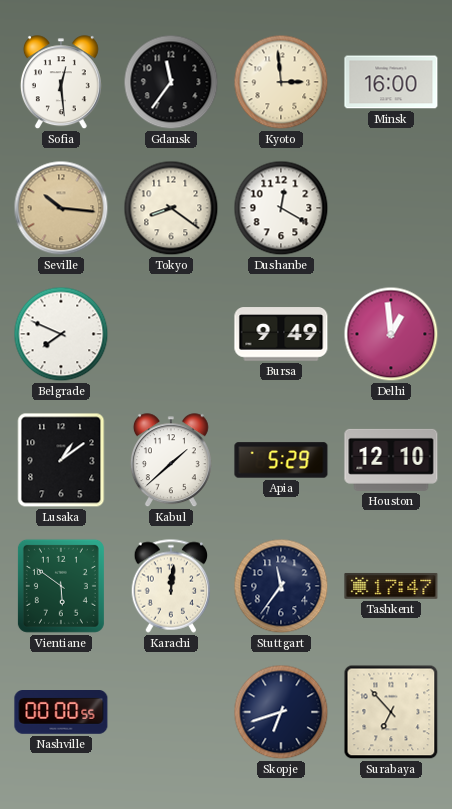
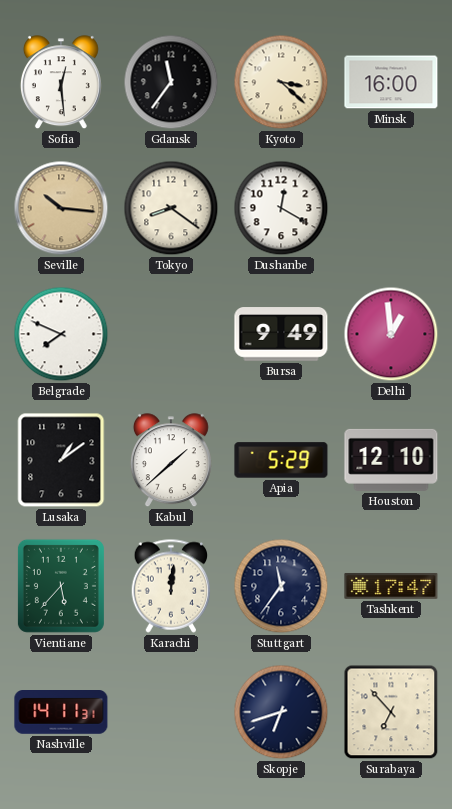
Kyoto: 2:59 -> 3:22
Vientiane: 5:51 -> 5:37
Nashville: 00:00 -> 14:11
